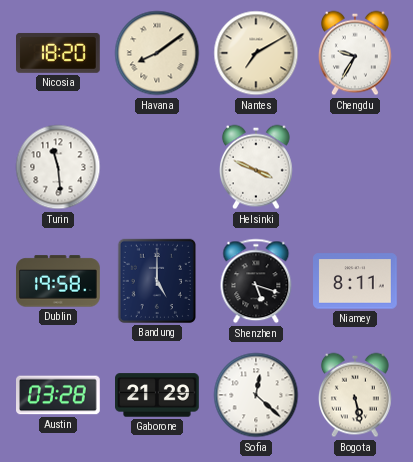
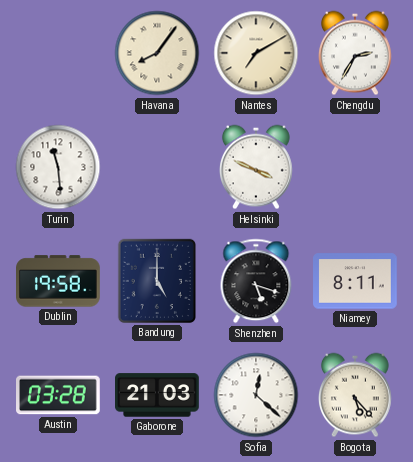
Nicosia: 18:20 -> none
Havana: 8:09 -> 8:06
Chengdu: 9:35 -> 2:35
Gaborone: 21:29 -> 21:03
Bogota: 5:28 -> 5:23
